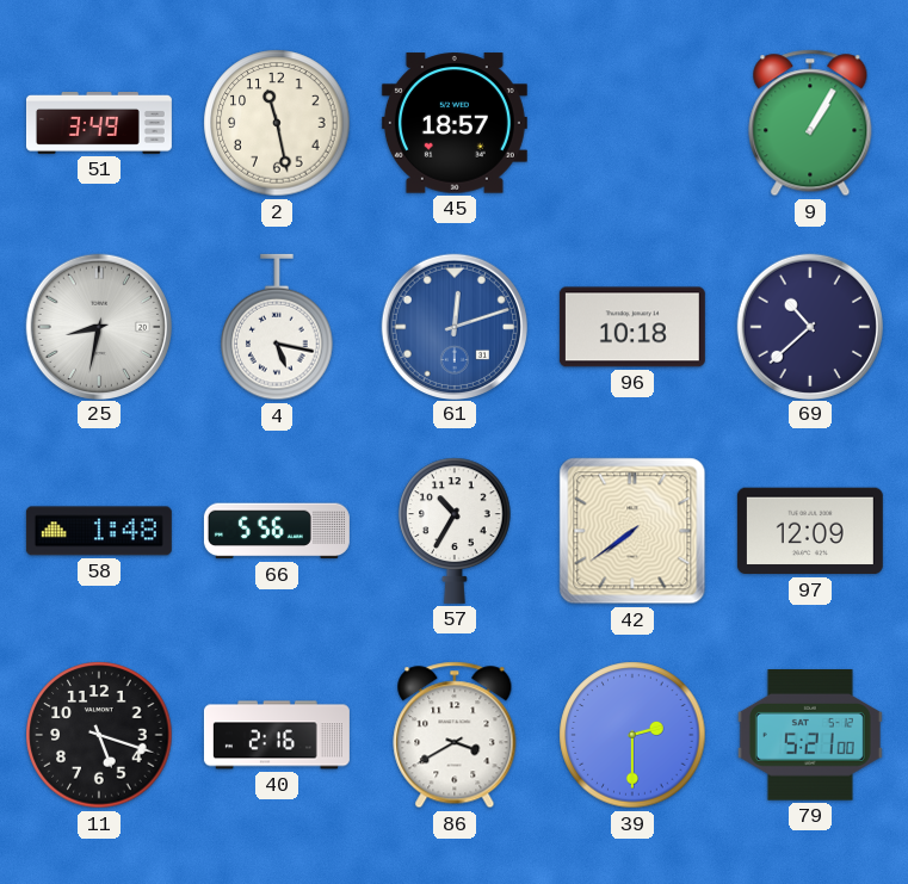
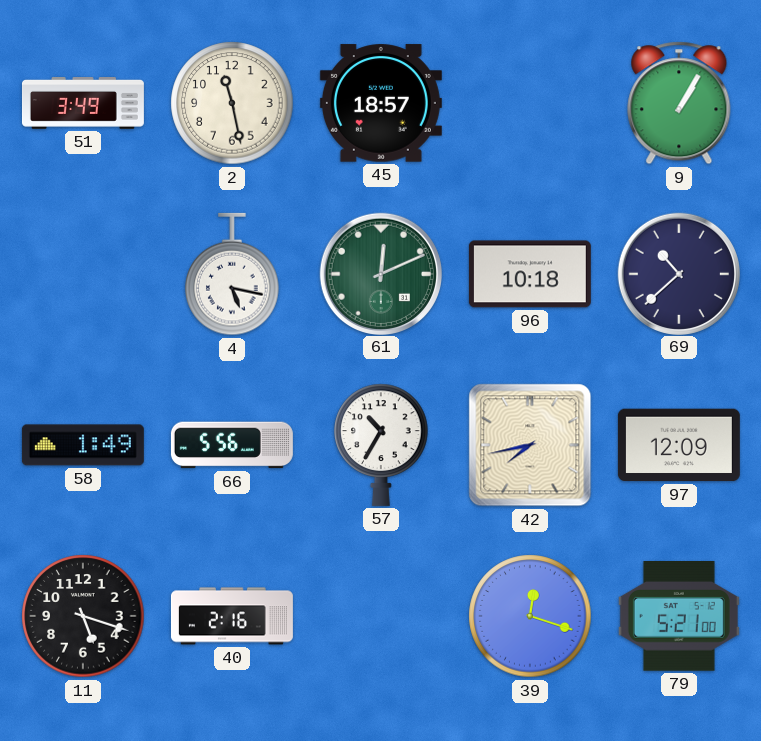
25: 8:32 -> none
61: 12:12 -> 12:11
61 dial: blue -> green
58: 1:48 -> 1:49
42: 7:39 -> 7:43
86: 3:40 -> none
39: 2:30 -> 12:18
